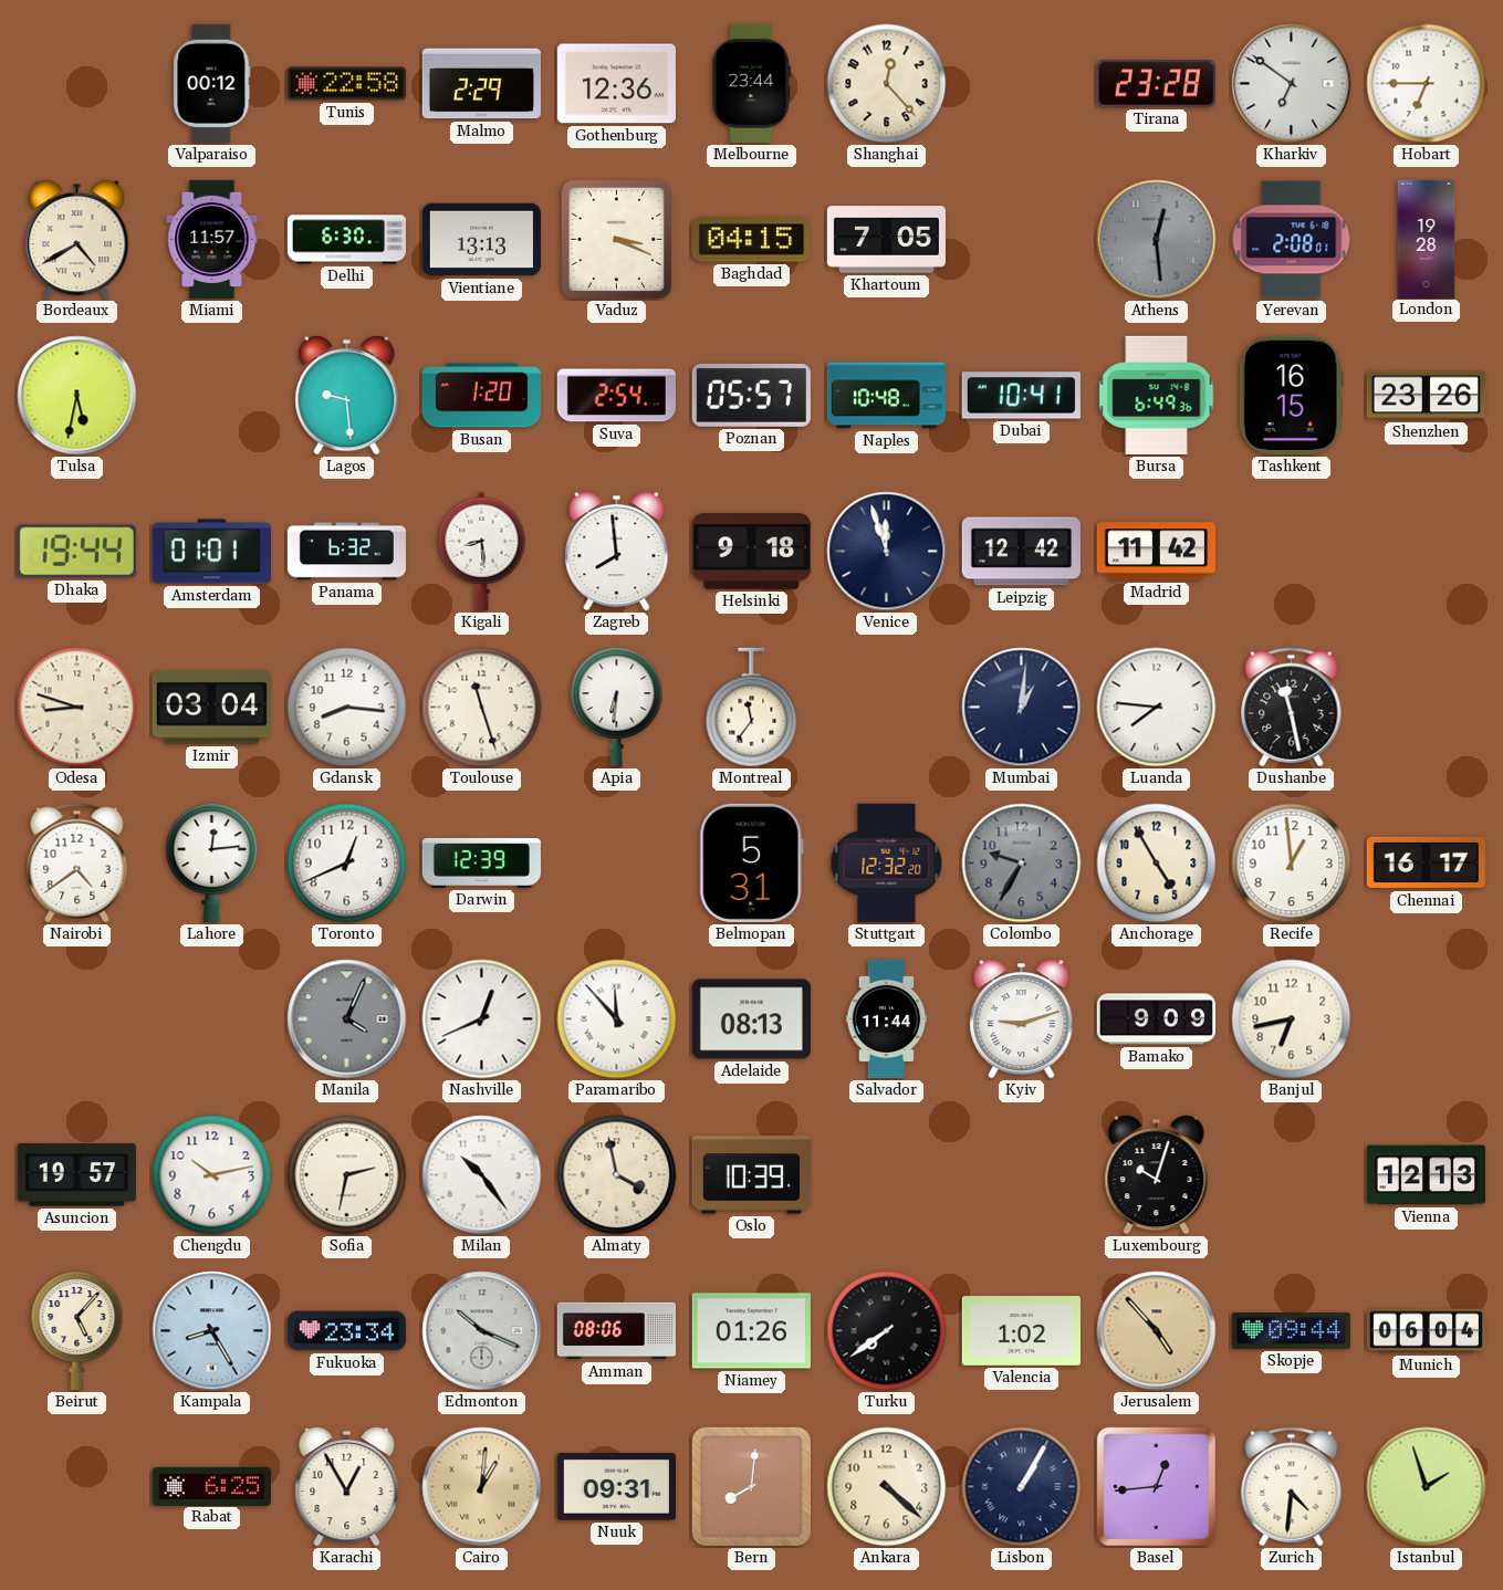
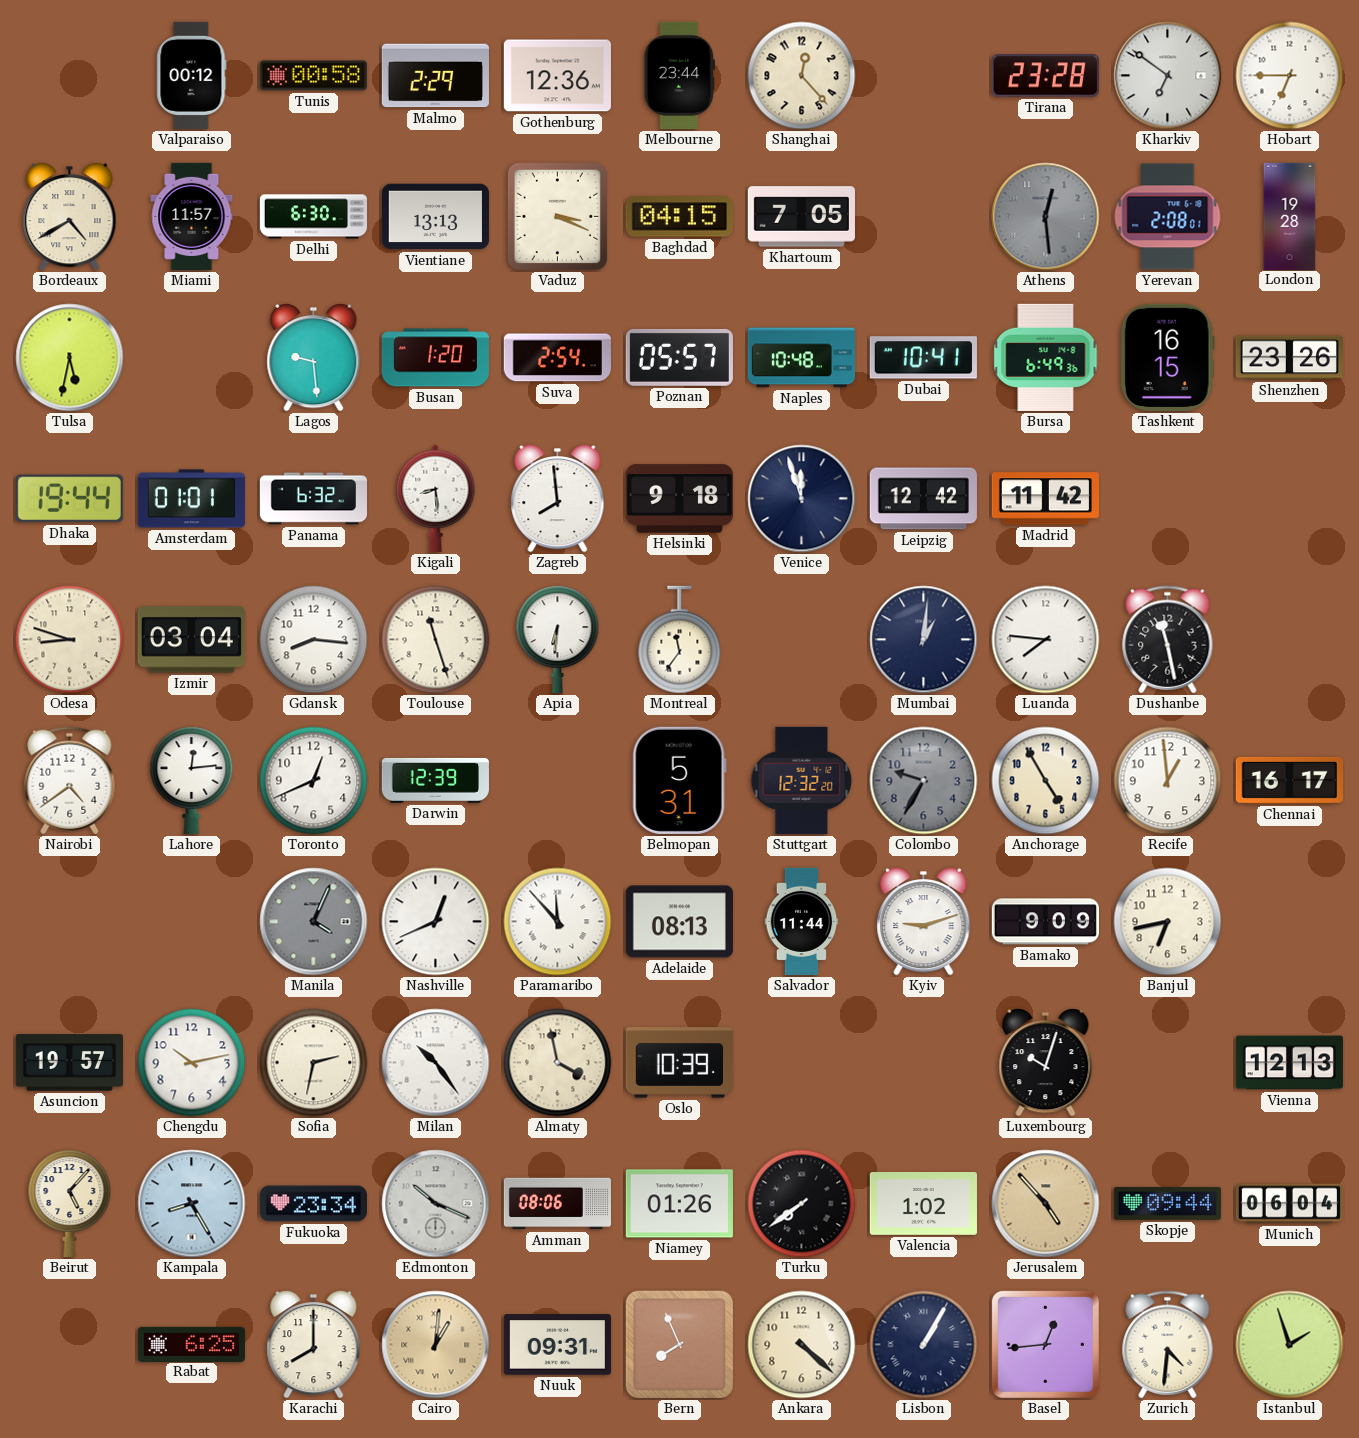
Tunis: 22:58 -> 00:58
Karachi: 12:55 -> 8:00
Bern: 8:01 -> 7:56
